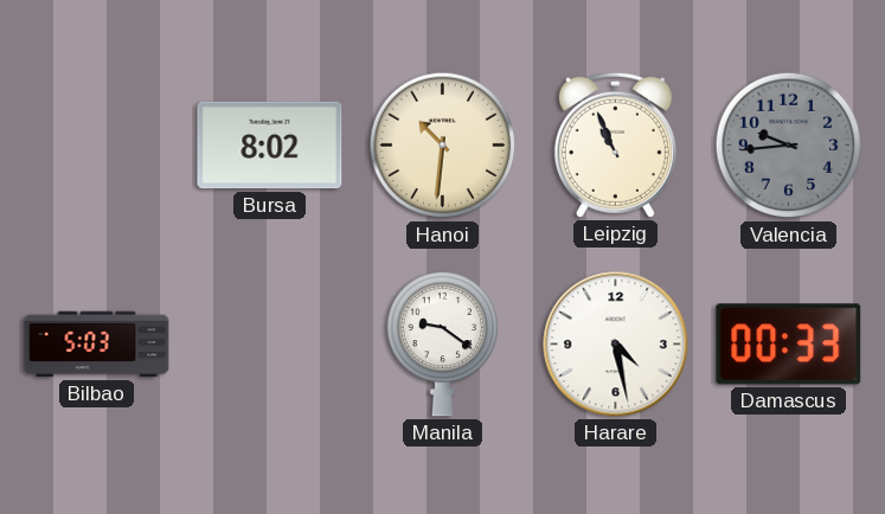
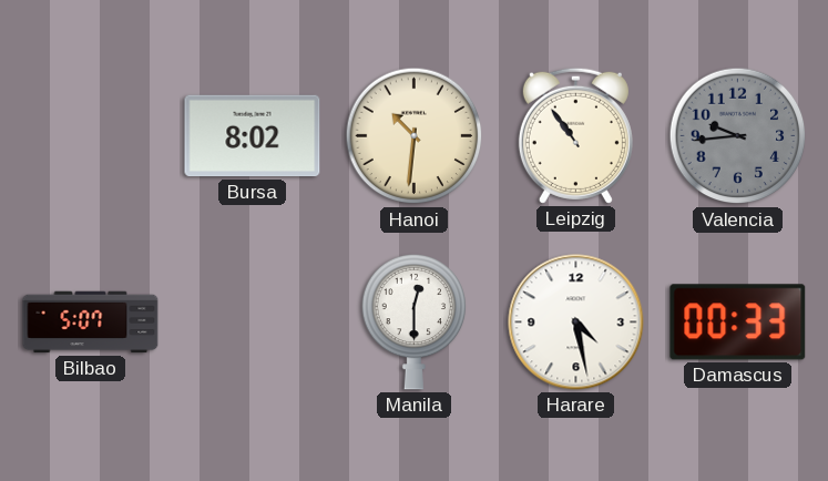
Leipzig: 10:56 -> 10:54
Bilbao: 5:03 -> 5:07
Manila: 9:21 -> 12:30
